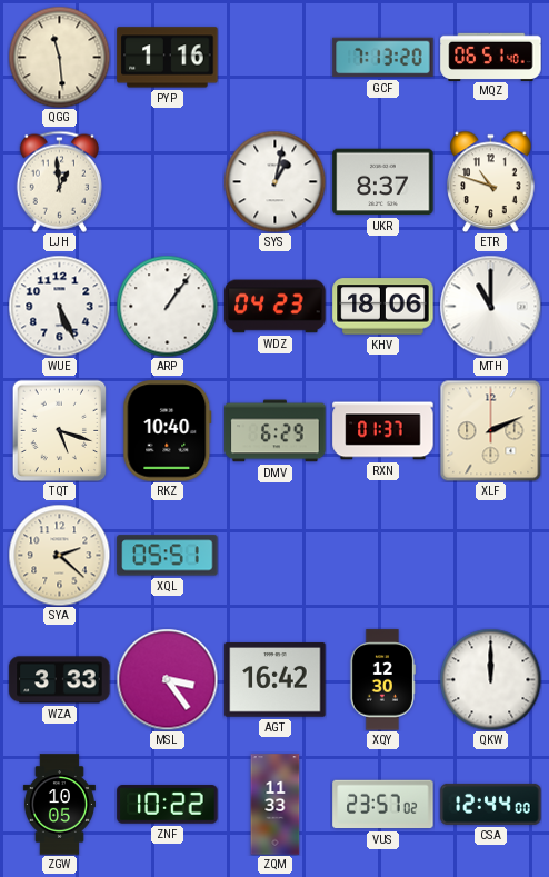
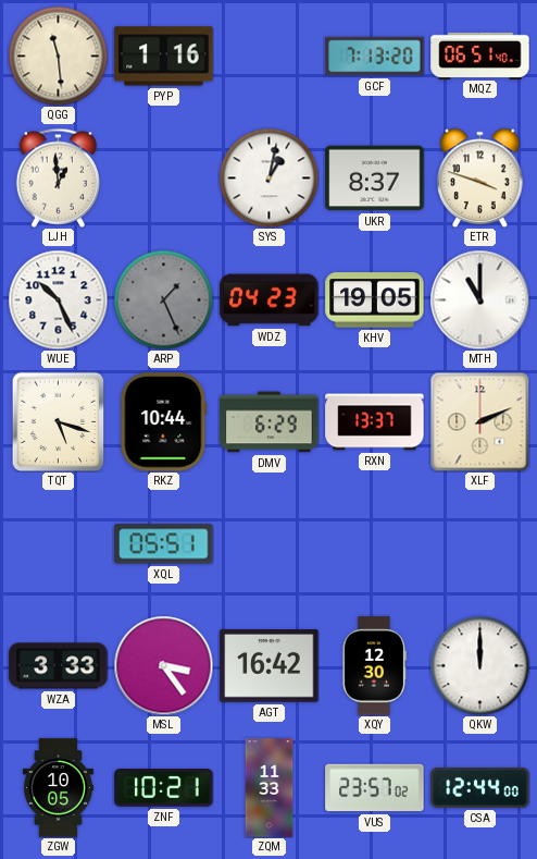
ETR: 10:48 -> 3:48
WUE: 5:26 -> 10:26
ARP: 1:06 -> 1:26
ARP dial: white -> grey
KHV: 18:06 -> 19:05
RKZ: 10:40 -> 10:44
RXN: 01:37 -> 13:37
SYA: 2:22 -> none
ZNF: 10:22 -> 10:21
